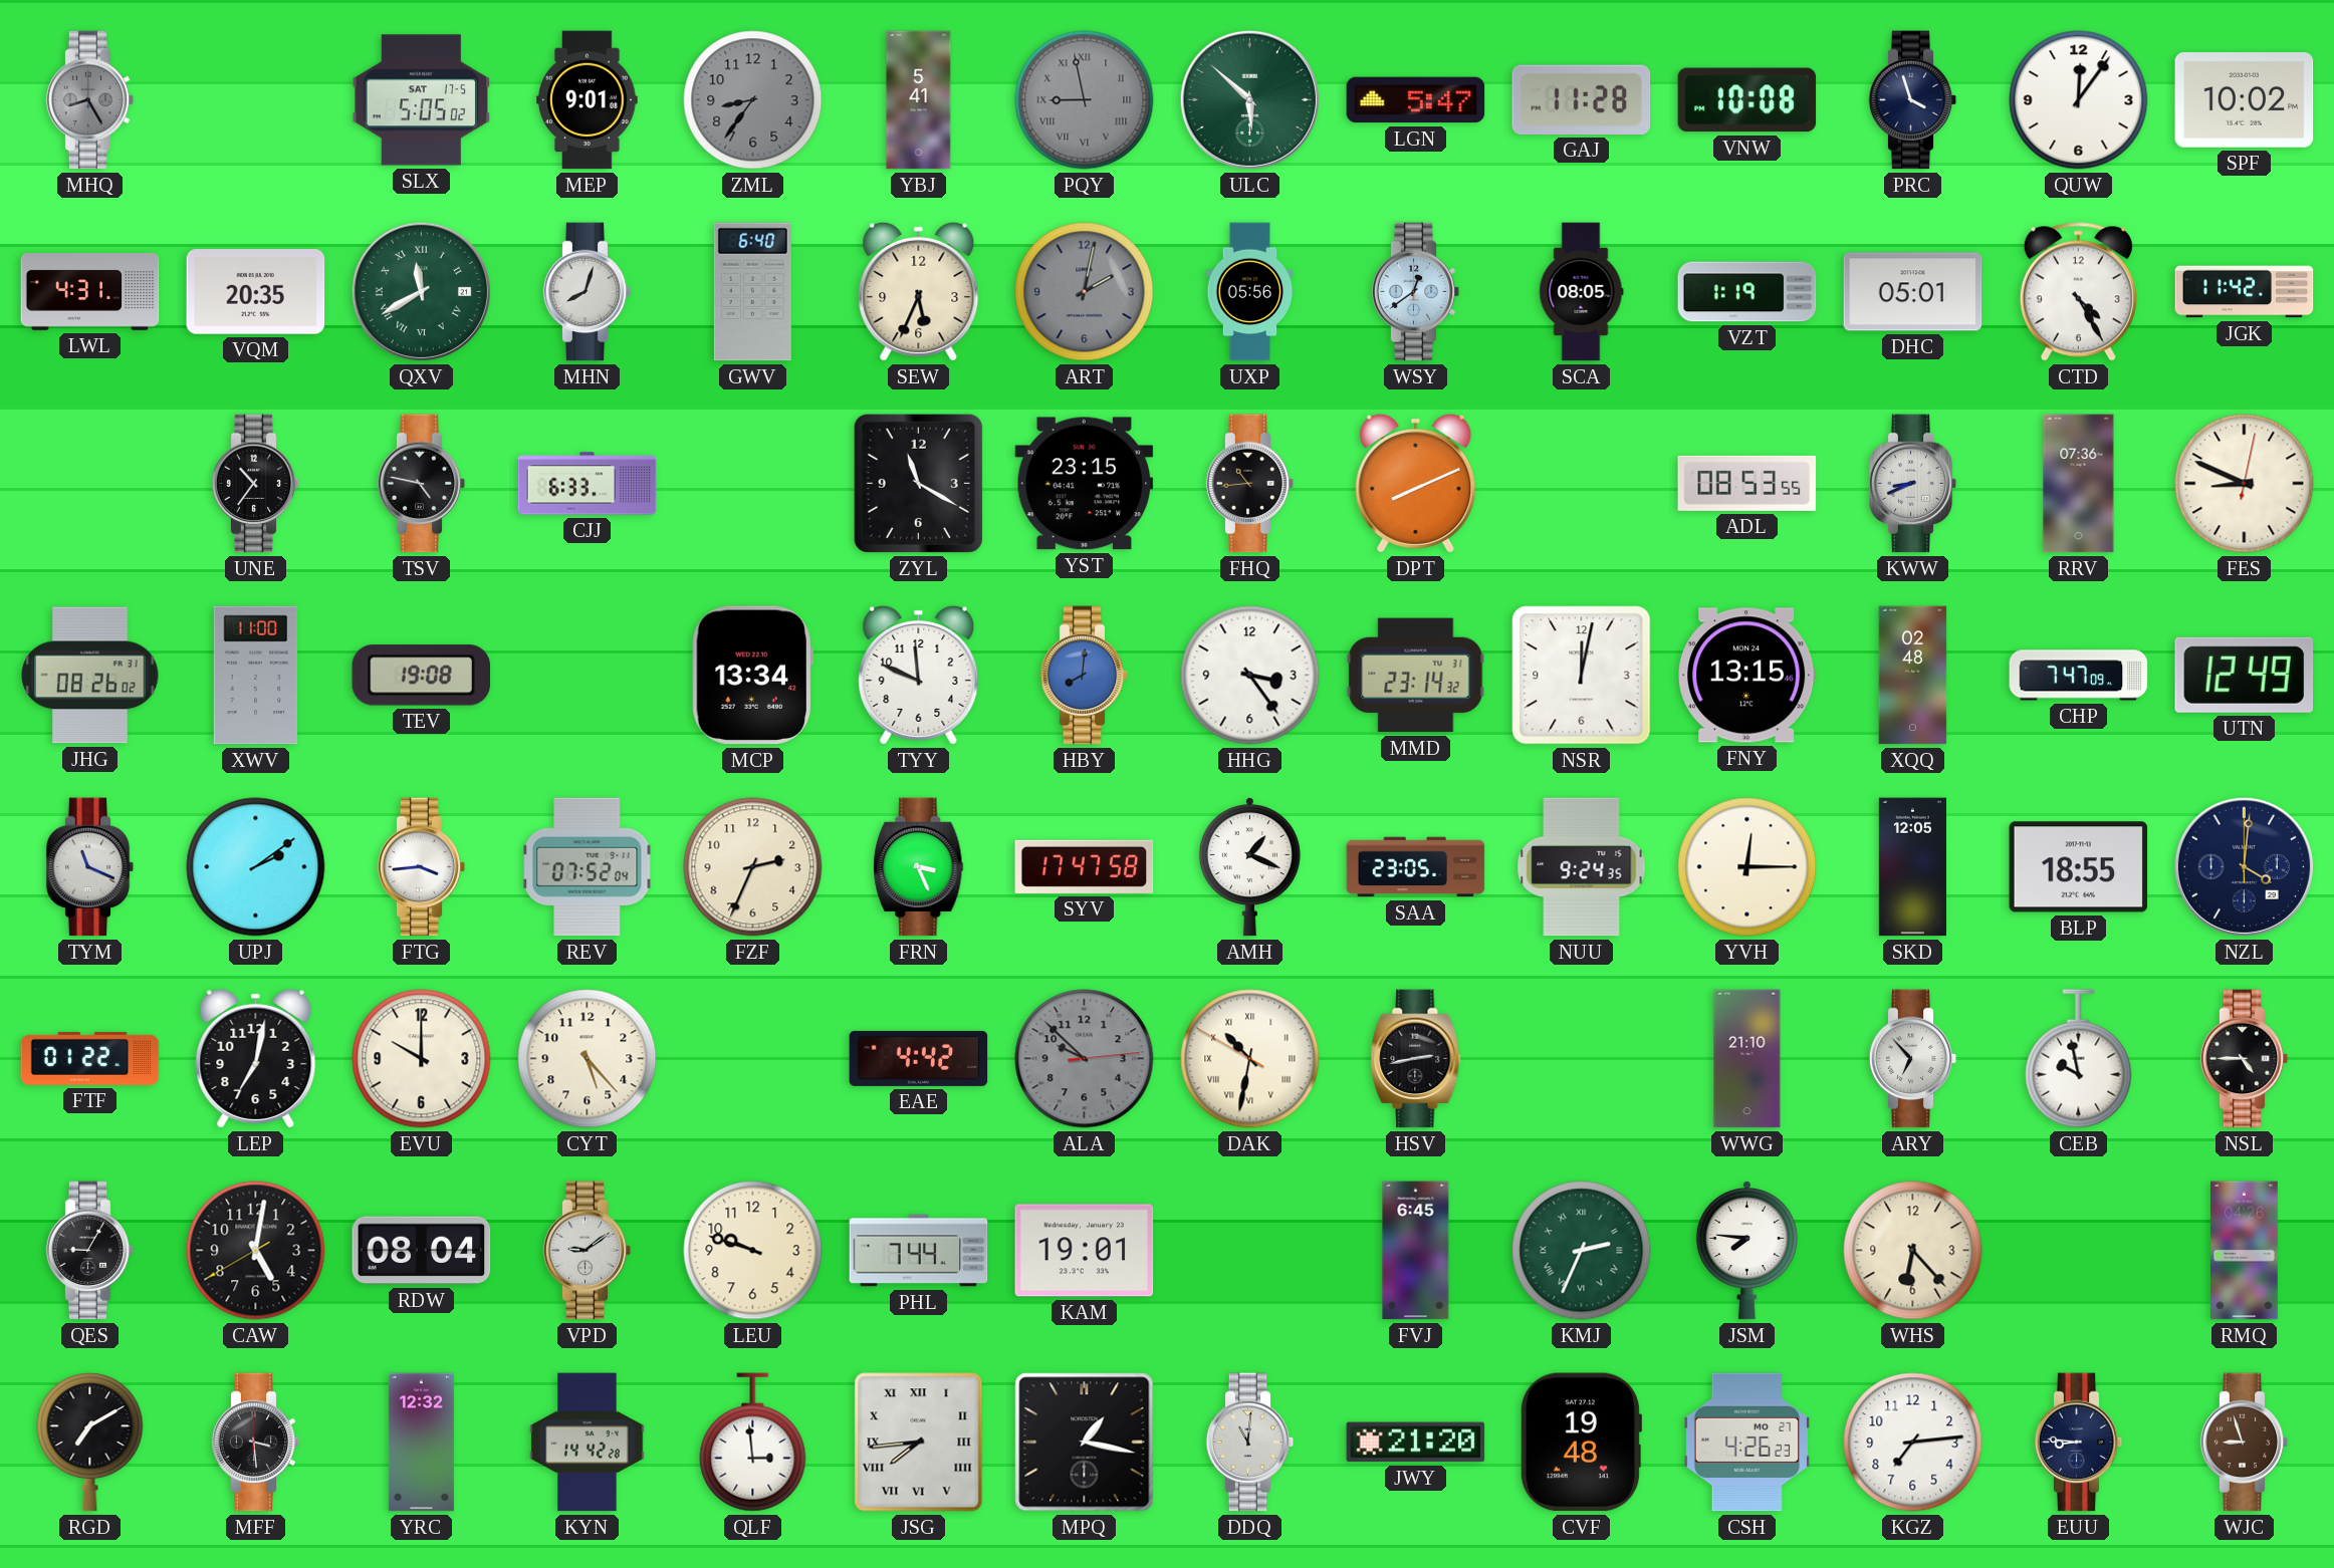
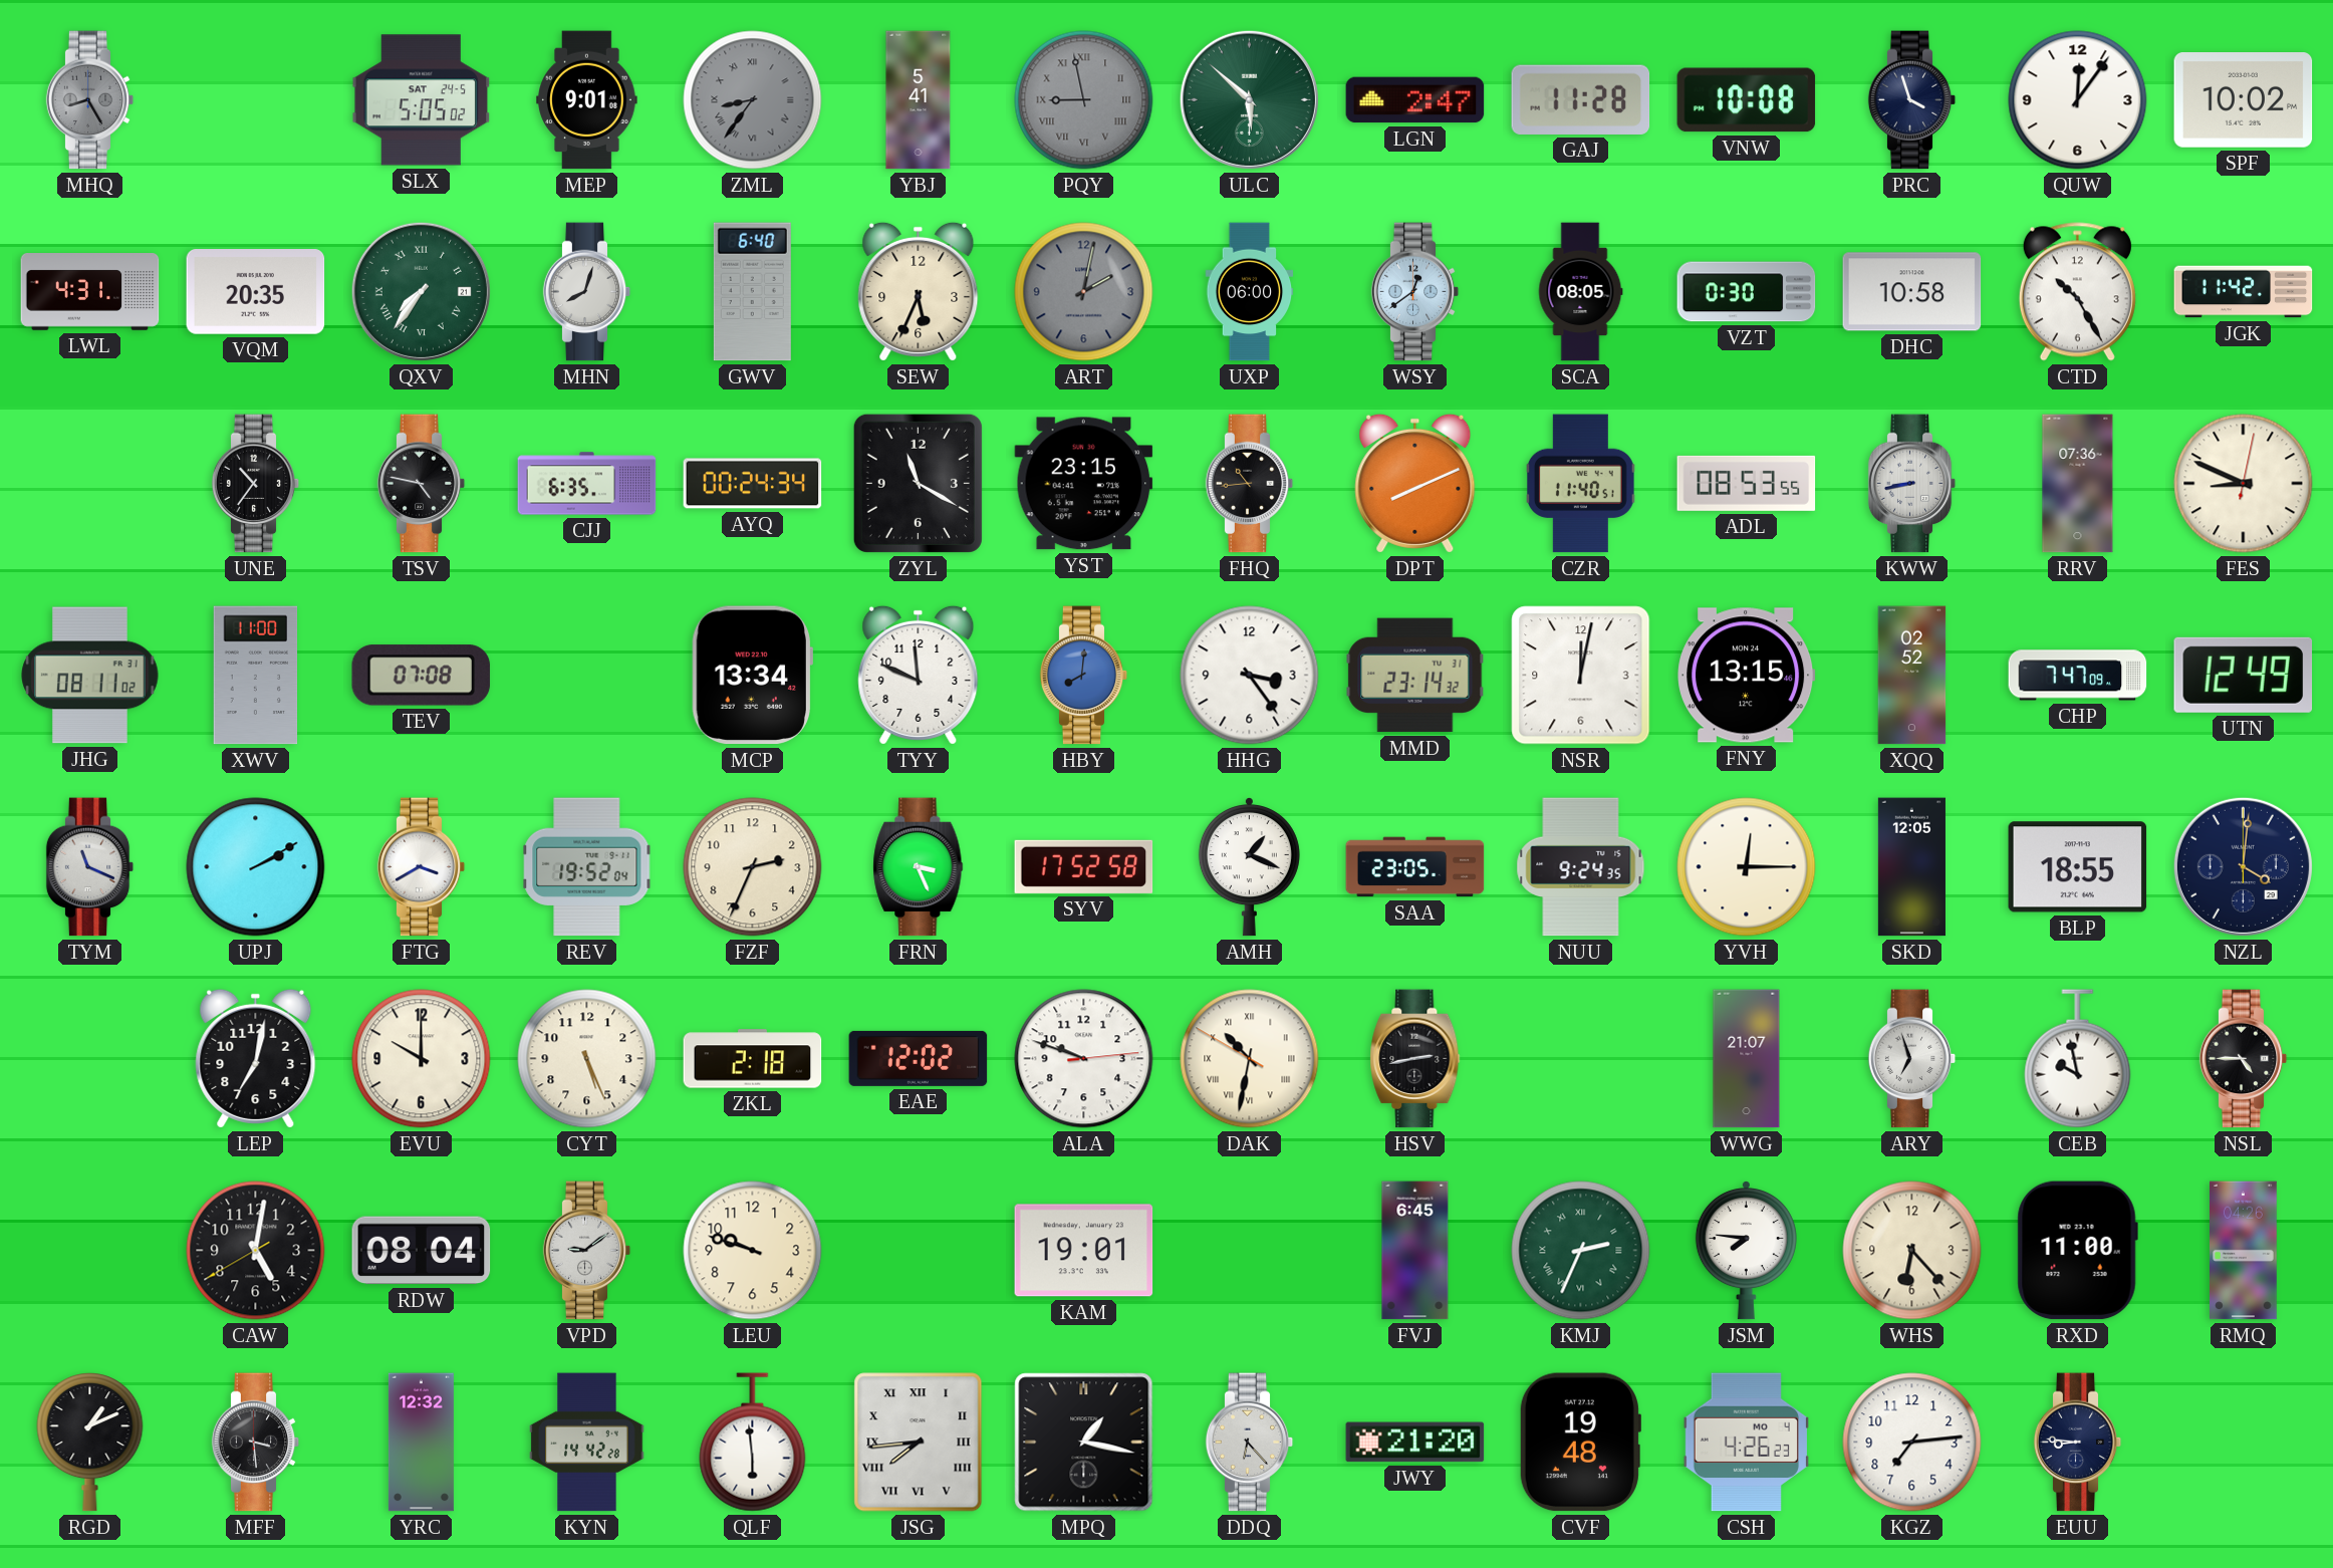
SLX date: SAT 17-5 -> SAT 24-5
ZML numerals: Arabic -> Roman
LGN: 5:47 -> 2:47
QXV: 11:40 -> 7:36
UXP: 05:56 -> 06:00
VZT: 1:19 -> 0:30
DHC: 05:01 -> 10:58
CTD: 4:25 -> 10:25
CJJ: 6:33 -> 6:35
AYQ: none -> 00:24
CZR: none -> 11:40
KWW: 8:41 -> 8:43
JHG: 08:26 -> 08:11
TEV: 19:08 -> 07:08
XQQ: 02:48 -> 02:52
UPJ: 2:09 -> 2:10
FTG: 3:44 -> 3:40
REV: 07:52 -> 19:52
SYV: 17:47 -> 17:52
FTF: 01:22 -> none
CYT: 5:23 -> 5:26
ZKL: none -> 2:18
EAE: 4:42 -> 12:02
ALA: 9:52 -> 9:48
ALA dial: grey -> white
WWG: 21:10 -> 21:07
ARY: 6:53 -> 6:57
QES: 9:05 -> none
PHL: 7:44 -> none
RXD: none -> 11:00
RGD: 7:10 -> 1:11
QLF: 2:59 -> 5:59
DDQ: 11:01 -> 6:23
CSH date: MO 27 -> MO 4
WJC: 8:57 -> none
